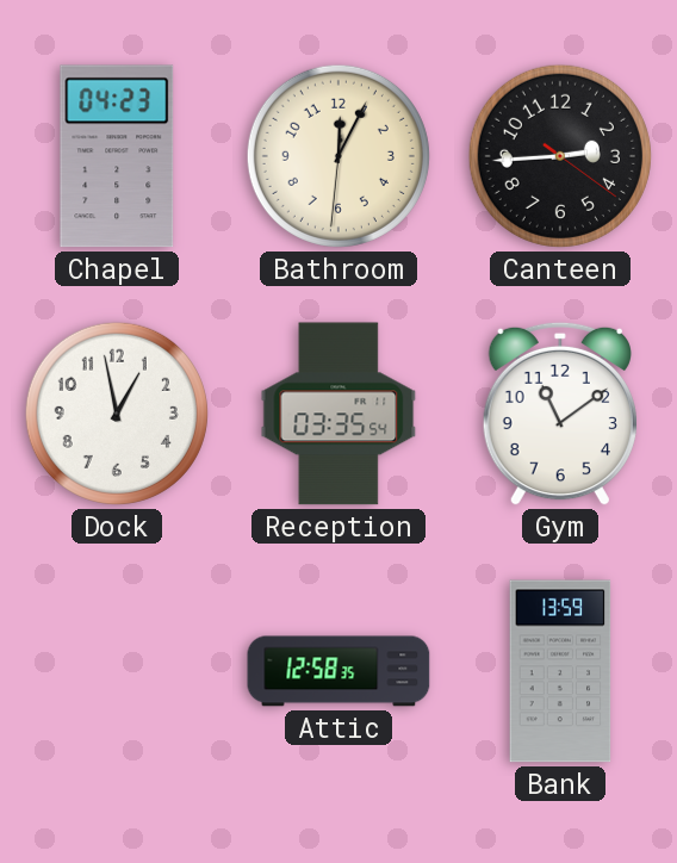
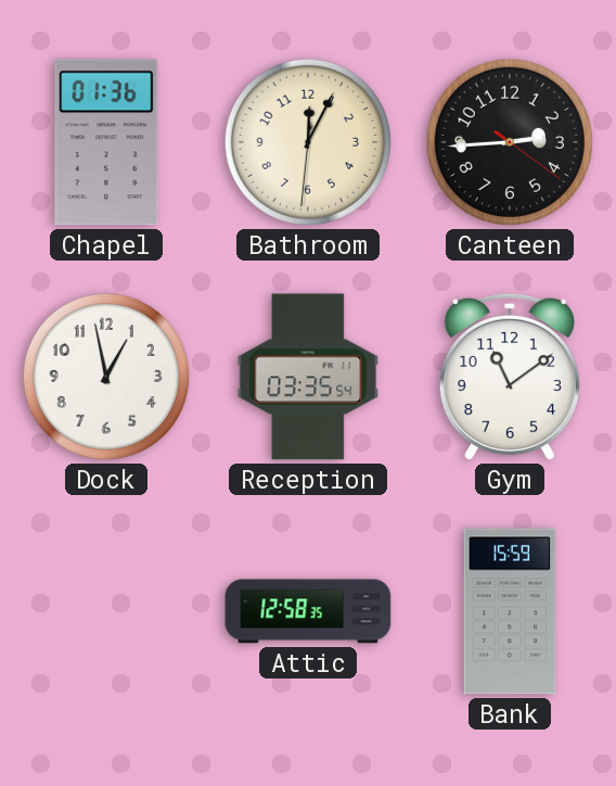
Chapel: 04:23 -> 01:36
Bank: 13:59 -> 15:59
